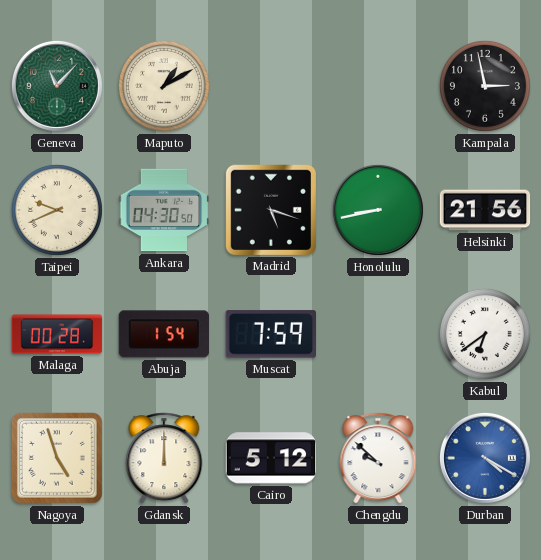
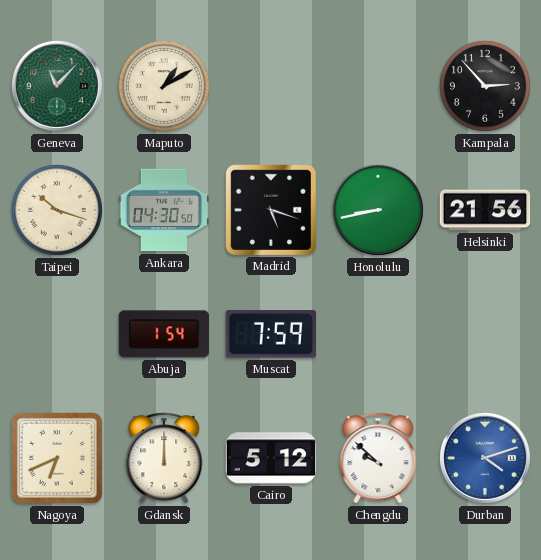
Kampala: 2:58 -> 2:53
Taipei: 9:41 -> 10:18
Malaga: 00:28 -> none
Kabul: 6:39 -> none
Nagoya: 4:57 -> 6:41
Durban: 4:20 -> 4:12
